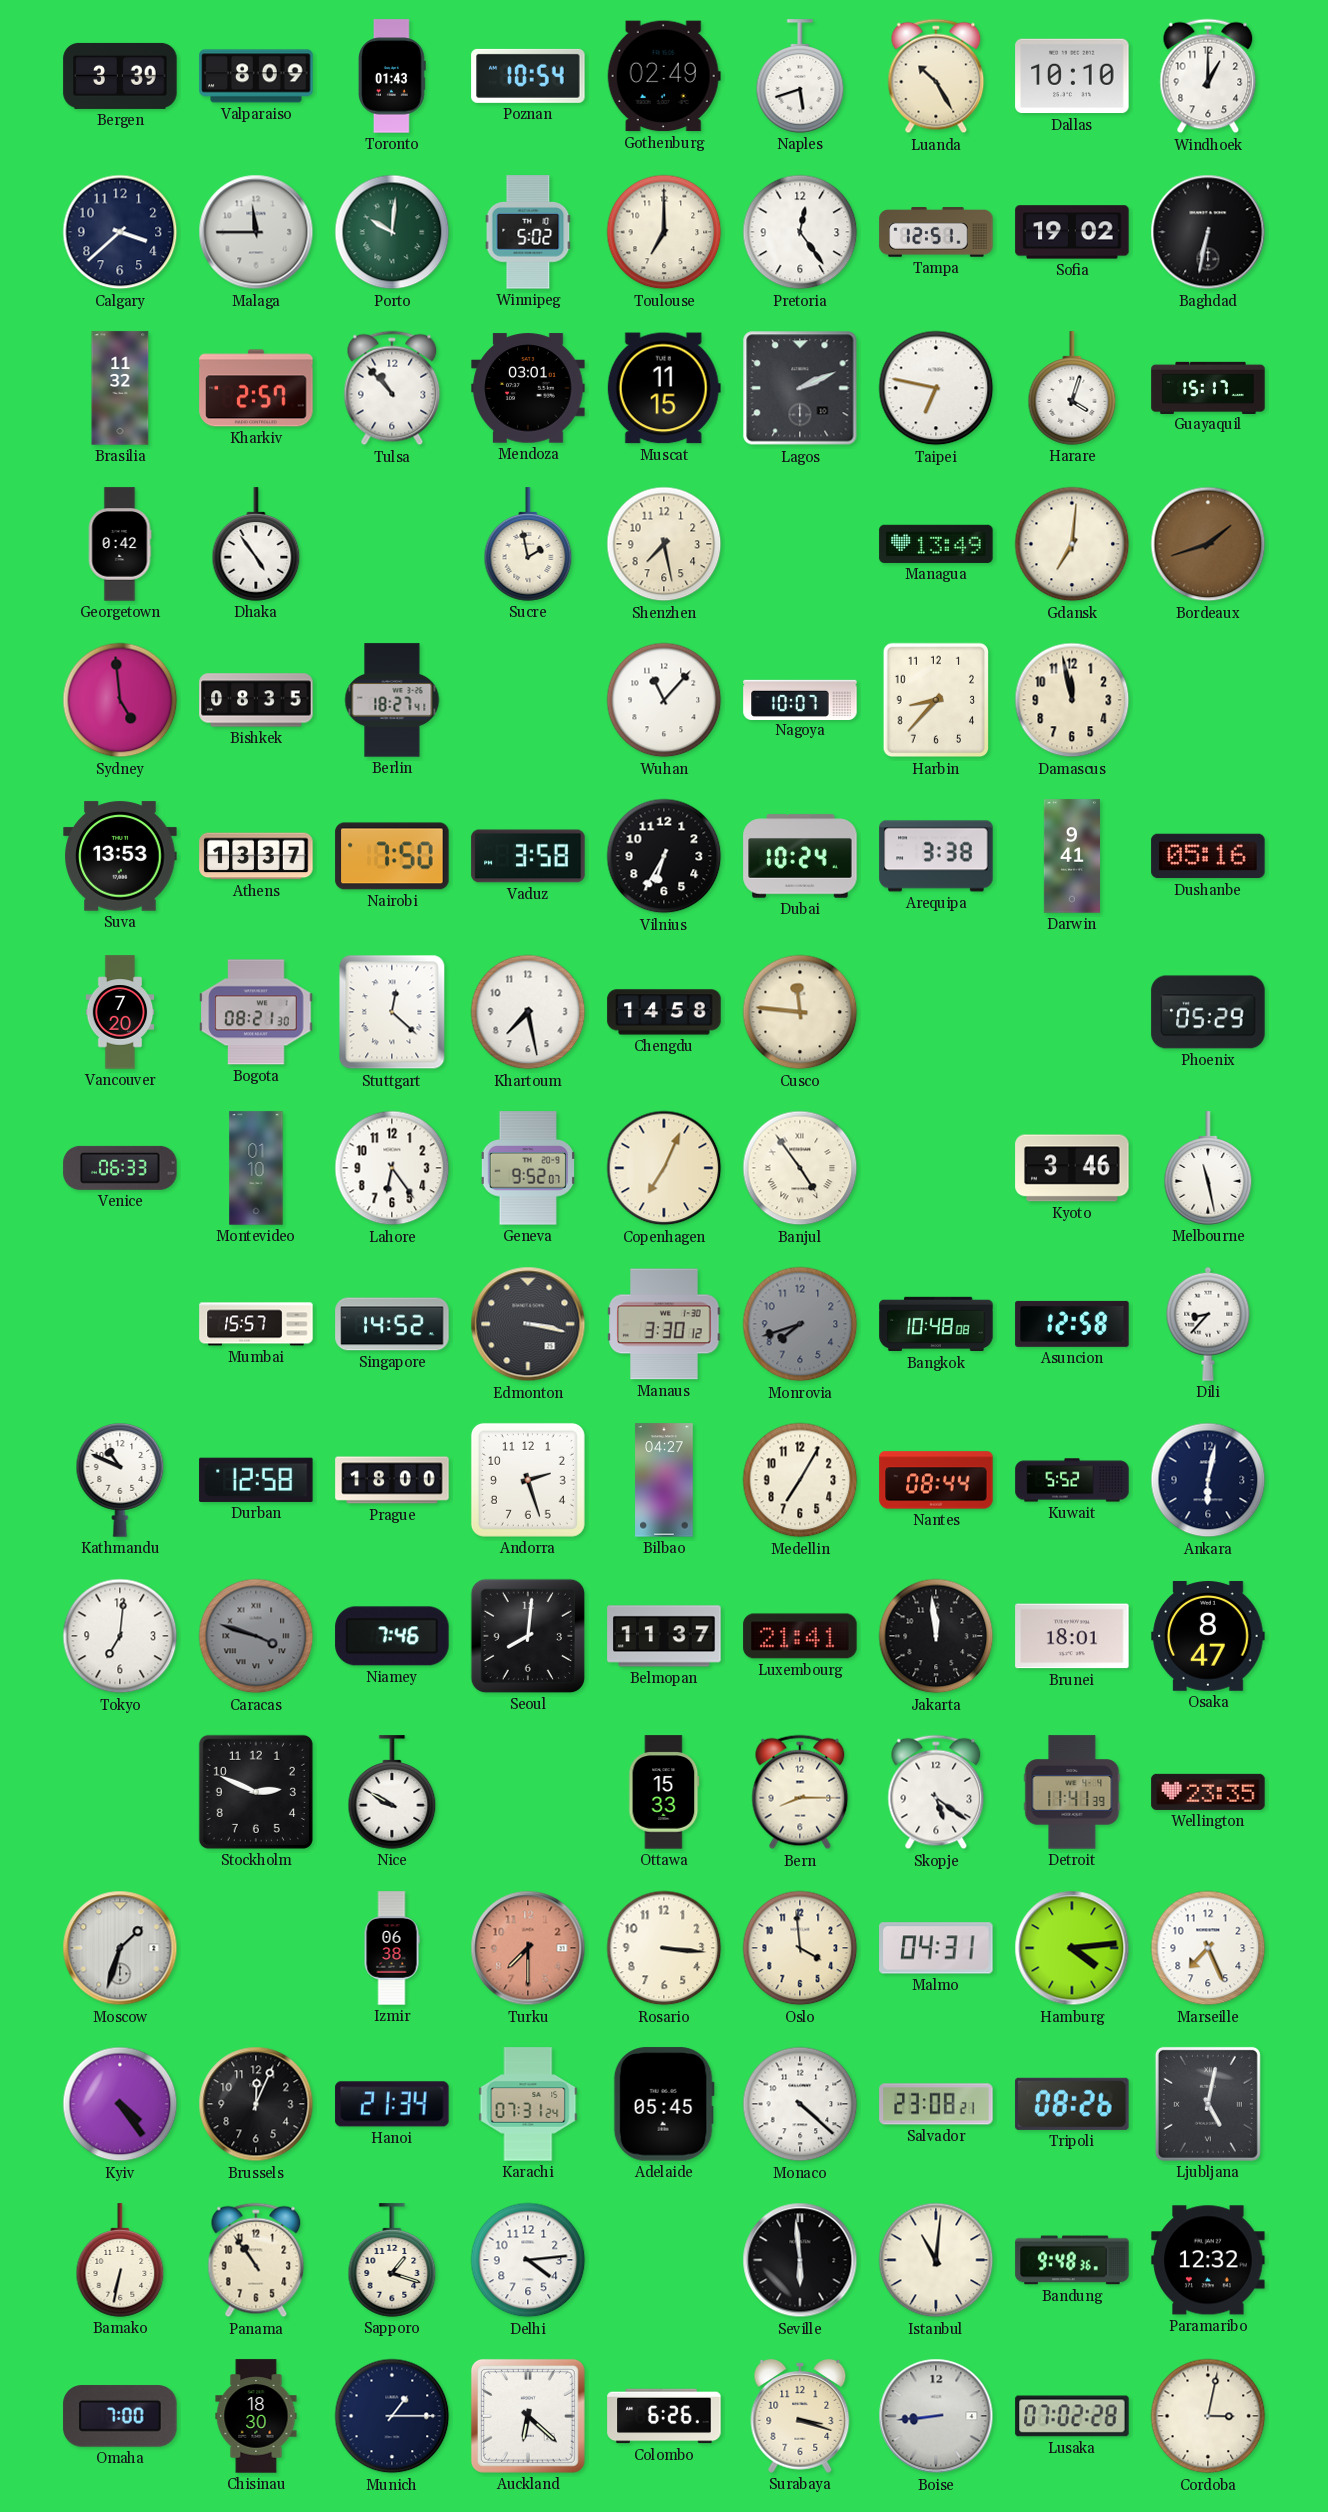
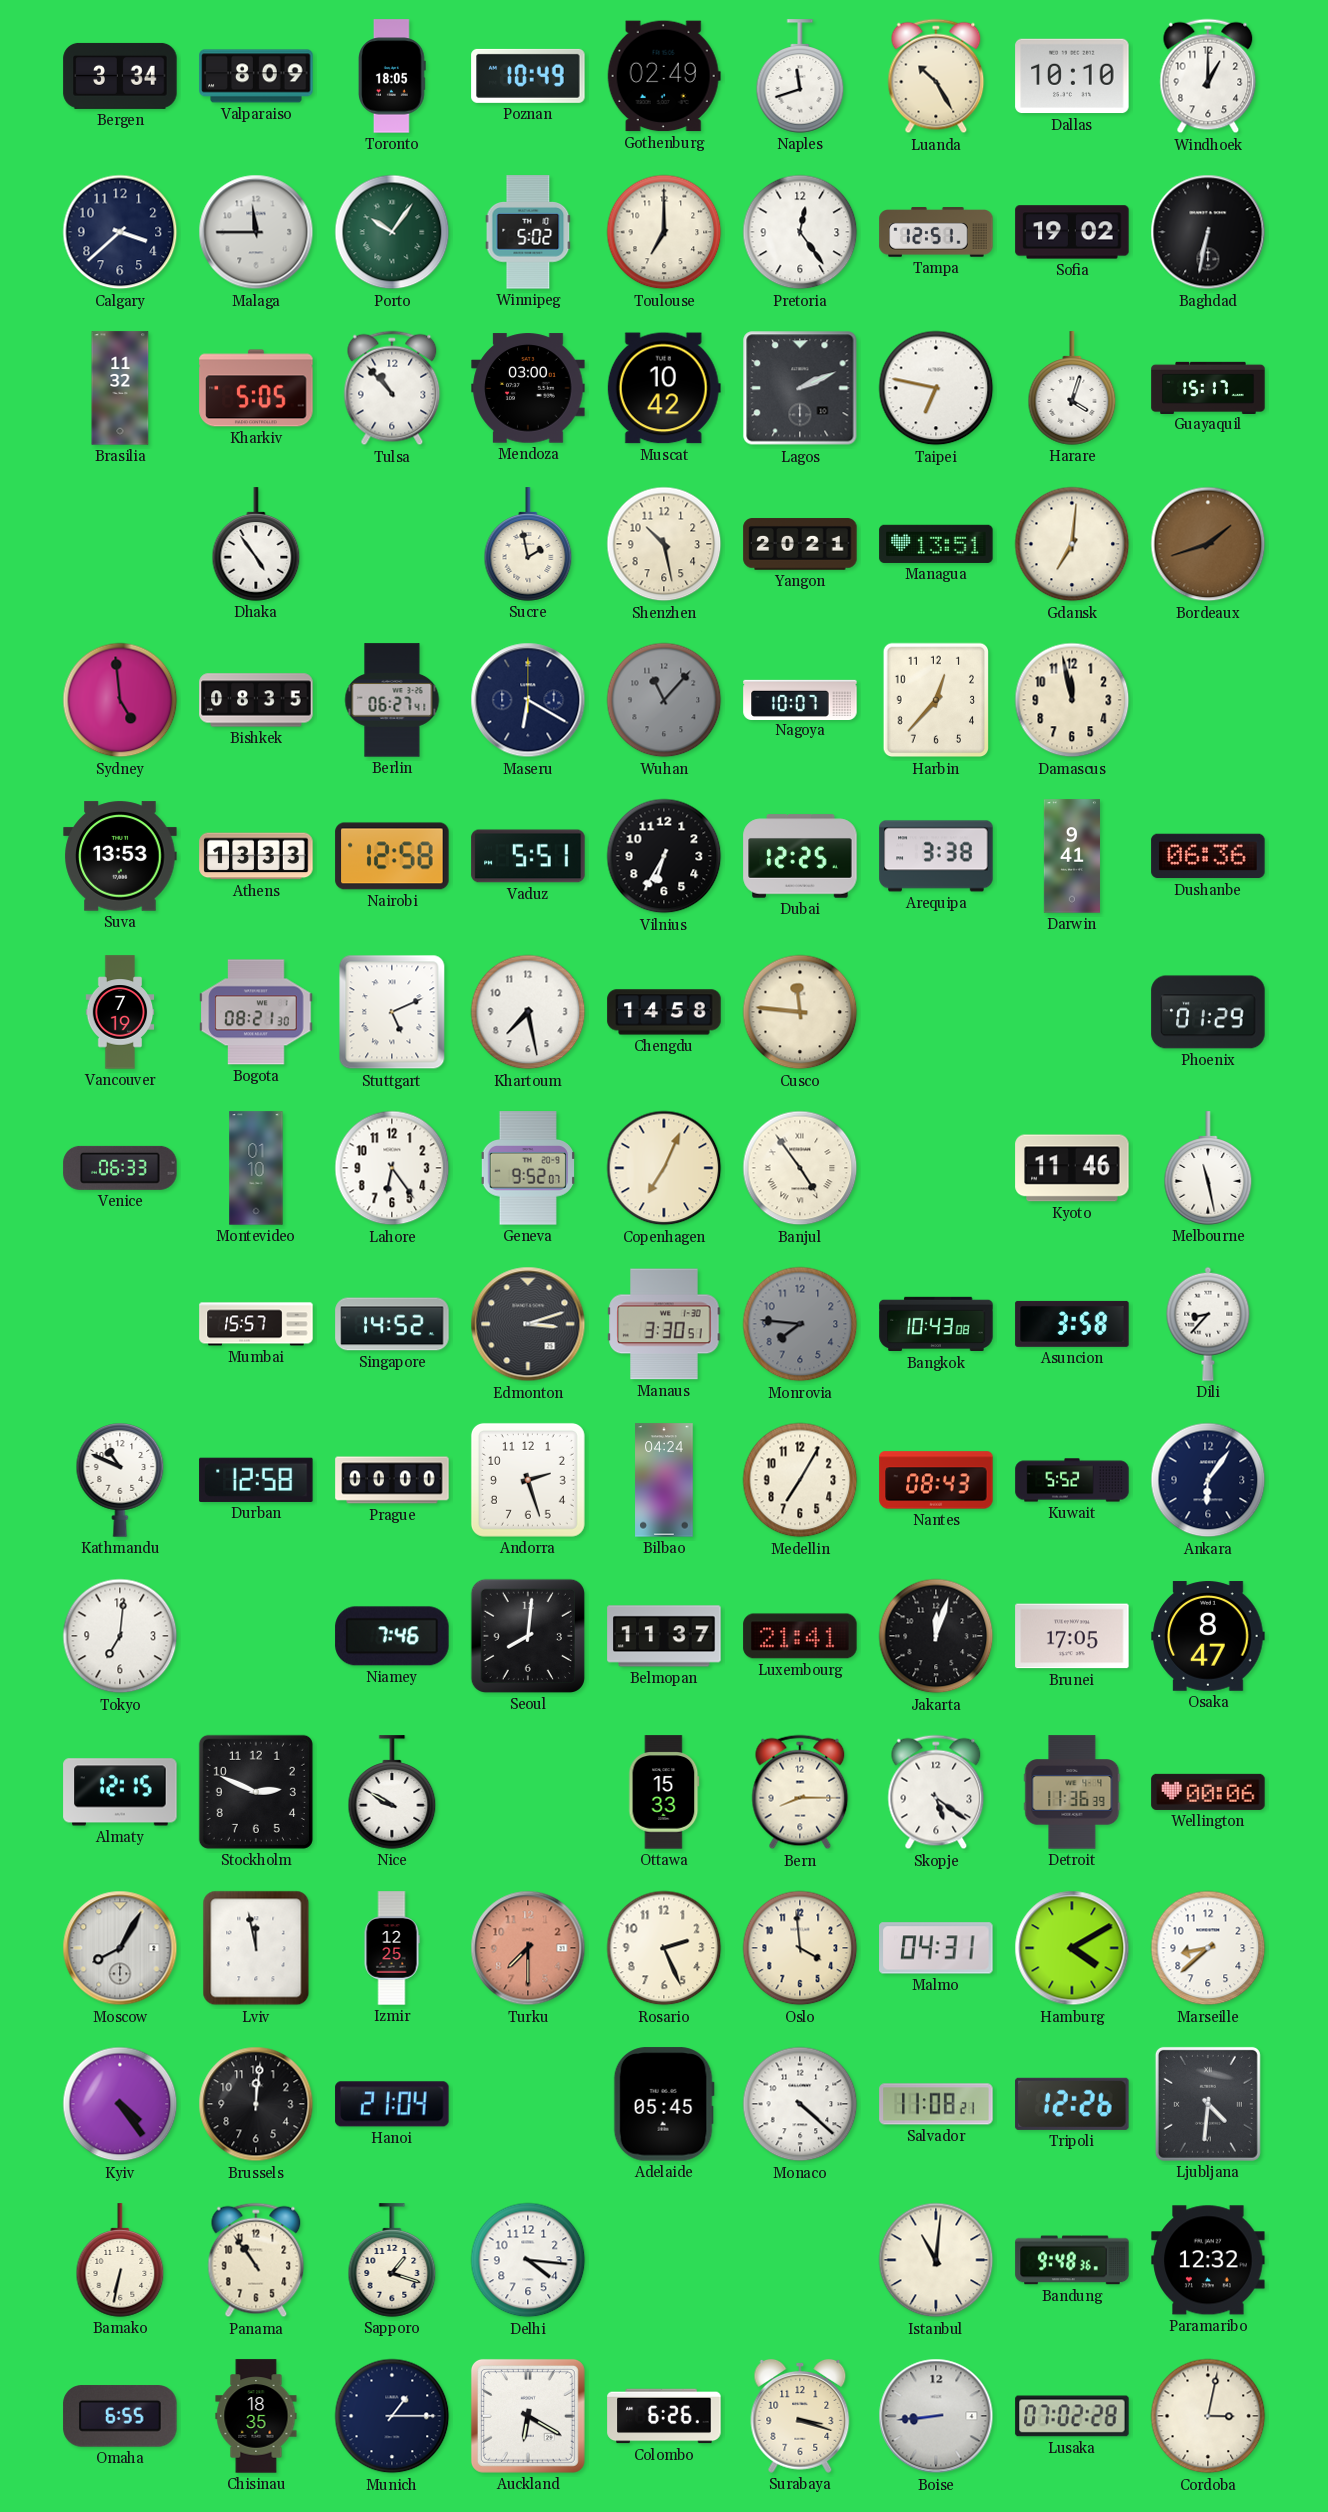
Bergen: 3:39 -> 3:34
Toronto: 01:43 -> 18:05
Poznan: 10:54 -> 10:49
Naples: 5:42 -> 11:42
Porto: 10:01 -> 10:06
Kharkiv: 2:57 -> 5:05
Mendoza: 03:01 -> 03:00
Muscat: 11:15 -> 10:42
Georgetown: 0:42 -> none
Shenzhen: 7:28 -> 10:28
Yangon: none -> 20:21
Managua: 13:49 -> 13:51
Berlin: 18:27 -> 06:27
Maseru: none -> 6:20
Wuhan dial: white -> grey
Harbin: 8:37 -> 12:37
Athens: 13:37 -> 13:33
Nairobi: 7:50 -> 12:58
Vaduz: 3:58 -> 5:51
Dubai: 10:24 -> 12:25
Dushanbe: 05:16 -> 06:36
Vancouver: 7:20 -> 7:19
Stuttgart: 12:22 -> 5:11
Phoenix: 05:29 -> 01:29
Kyoto: 3:46 -> 11:46
Edmonton: 3:17 -> 3:12
Manaus: 3:30:12 -> 3:30:51
Monrovia: 7:42 -> 7:46
Bangkok: 10:48 -> 10:43
Asuncion: 12:58 -> 3:58
Prague: 18:00 -> 00:00
Bilbao: 04:27 -> 04:24
Nantes: 08:44 -> 08:43
Ankara: 6:02 -> 6:06
Caracas: 3:48 -> none
Jakarta: 11:59 -> 12:03
Brunei: 18:01 -> 17:05
Almaty: none -> 12:15
Detroit: 11:41 -> 11:36
Wellington: 23:35 -> 00:06
Moscow: 1:33 -> 8:05
Lviv: none -> 11:58
Izmir: 06:38 -> 12:25
Rosario: 3:16 -> 2:26
Hamburg: 4:14 -> 4:10
Marseille: 7:26 -> 8:38
Brussels: 12:04 -> 12:01
Hanoi: 21:34 -> 21:04
Karachi: 07:31 -> none
Salvador: 23:08 -> 11:08
Tripoli: 08:26 -> 12:26
Ljubljana: 5:02 -> 4:31
Delhi: 4:14 -> 4:16
Seville: 5:59 -> none
Omaha: 7:00 -> 6:55
Chisinau: 18:30 -> 18:35
Auckland: 6:22 -> 6:20
